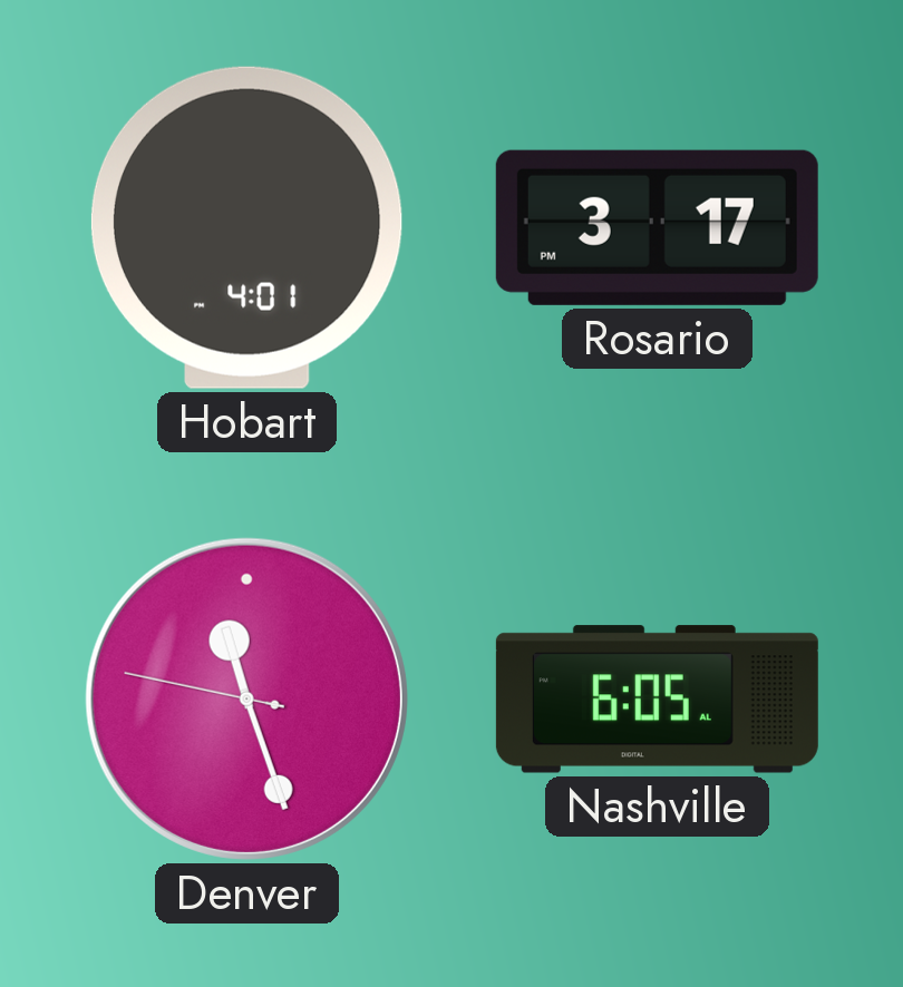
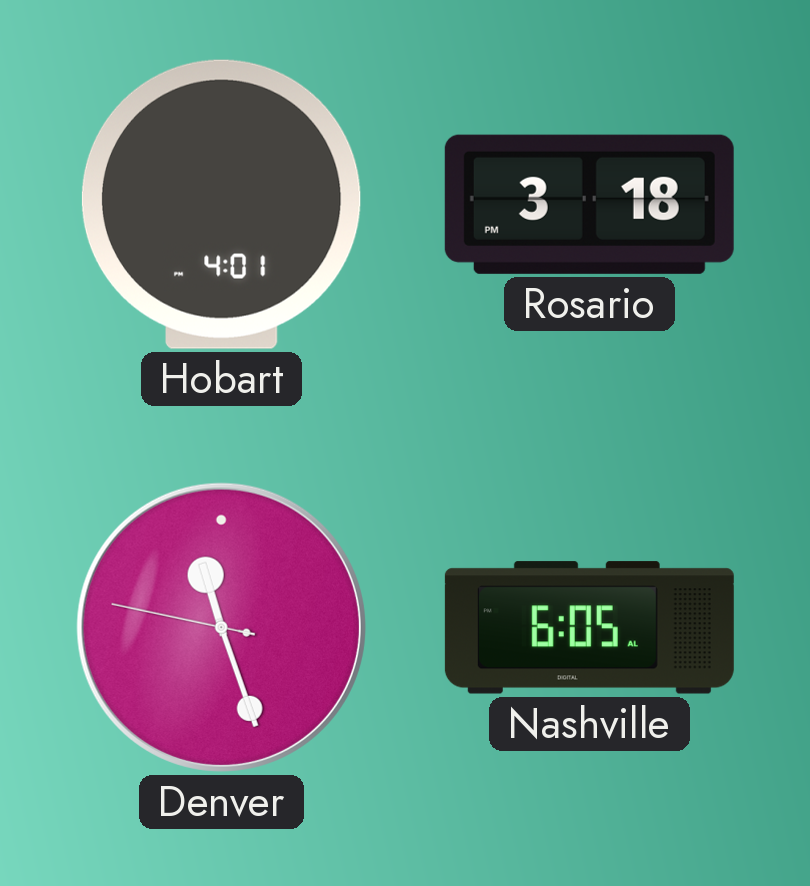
Rosario: 3:17 -> 3:18
